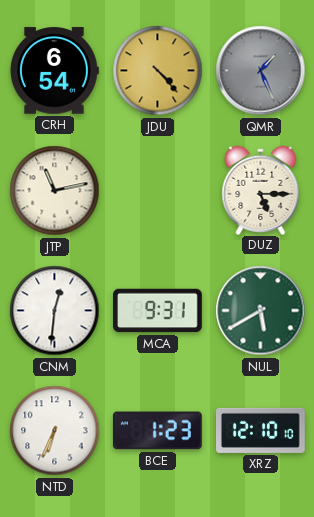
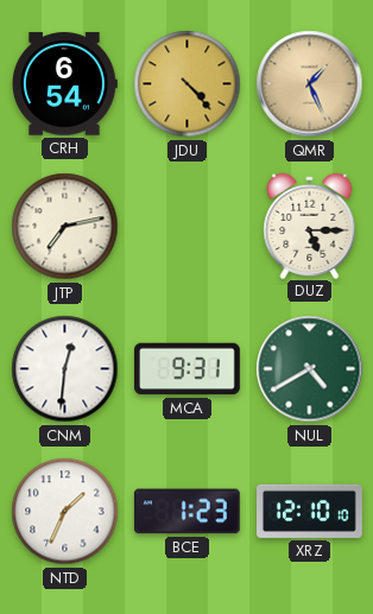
QMR dial: grey -> champagne
JTP: 11:13 -> 7:13
NUL: 5:40 -> 4:40
NTD: 6:34 -> 1:34
